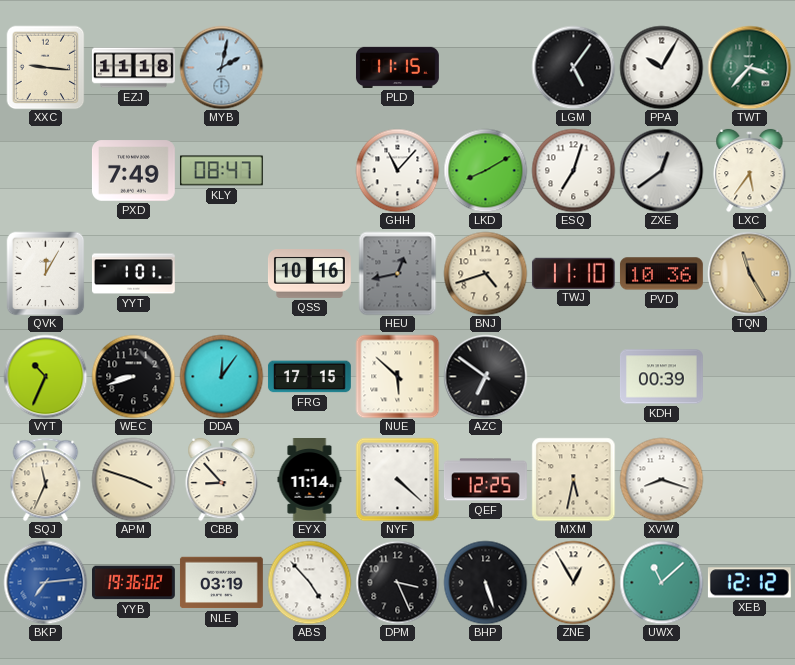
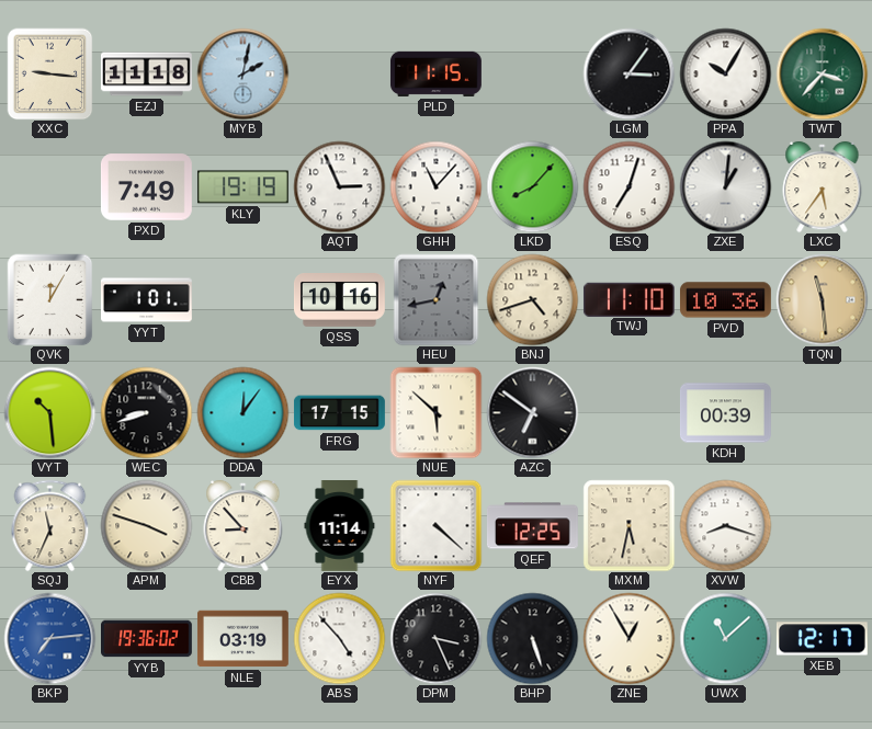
LGM: 5:06 -> 3:06
KLY: 08:47 -> 19:19
AQT: none -> 2:56
LKD: 8:10 -> 8:07
ZXE: 12:39 -> 1:01
TQN: 11:25 -> 11:29
VYT: 10:34 -> 10:29
XEB: 12:12 -> 12:17
